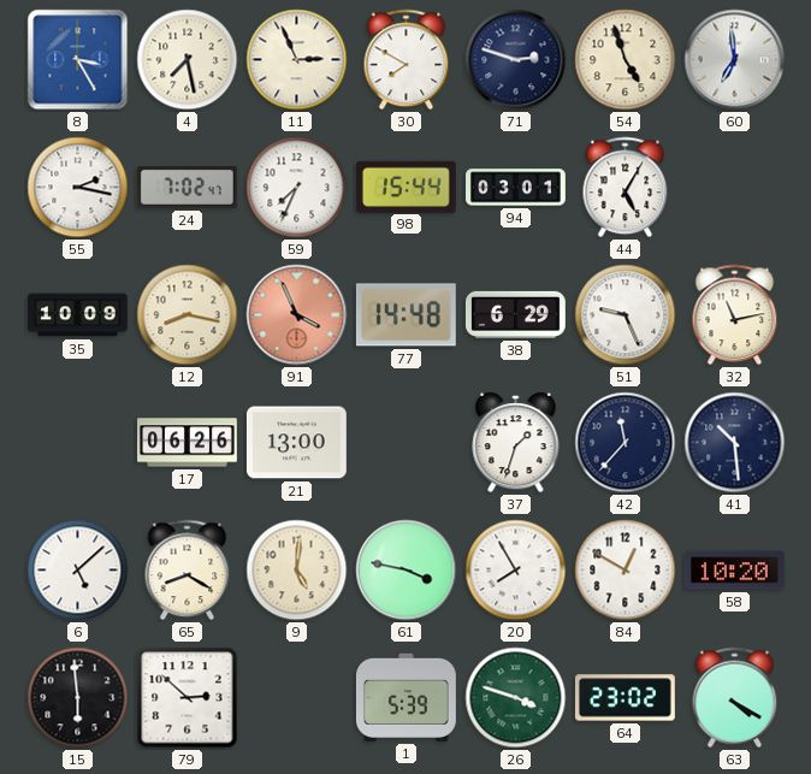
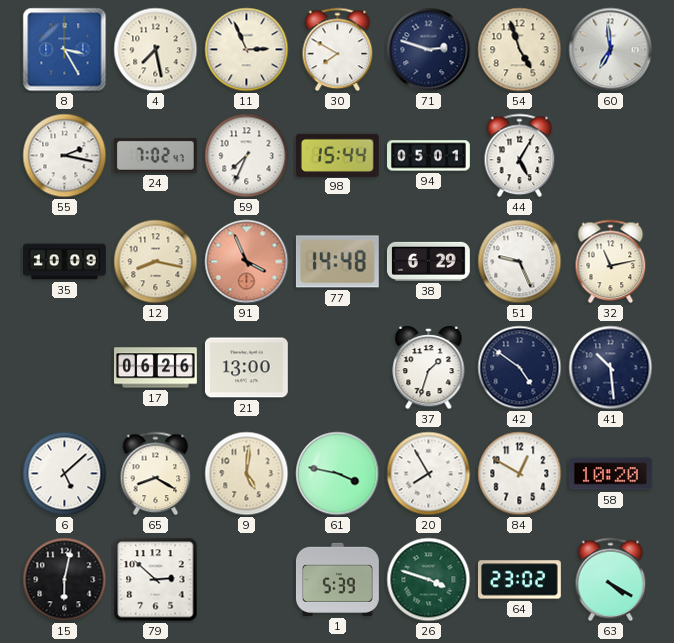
94: 03:01 -> 05:01
42: 11:37 -> 4:51
15: 5:59 -> 6:02
